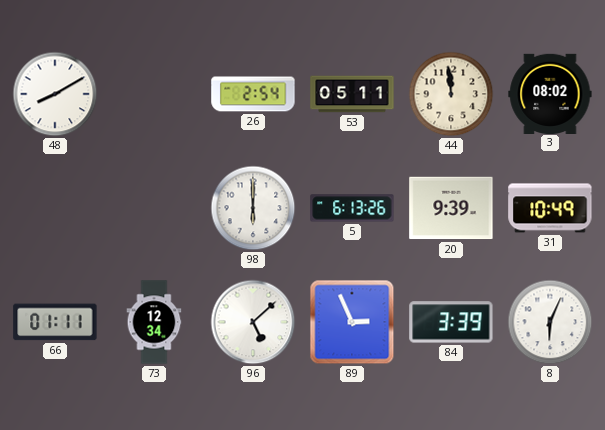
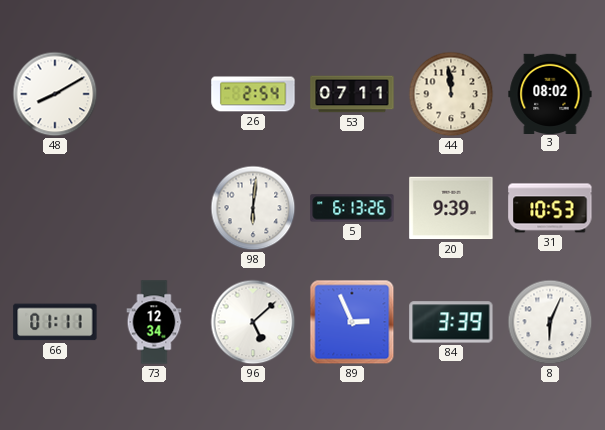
53: 05:11 -> 07:11
98: 6:00 -> 6:01
31: 10:49 -> 10:53
